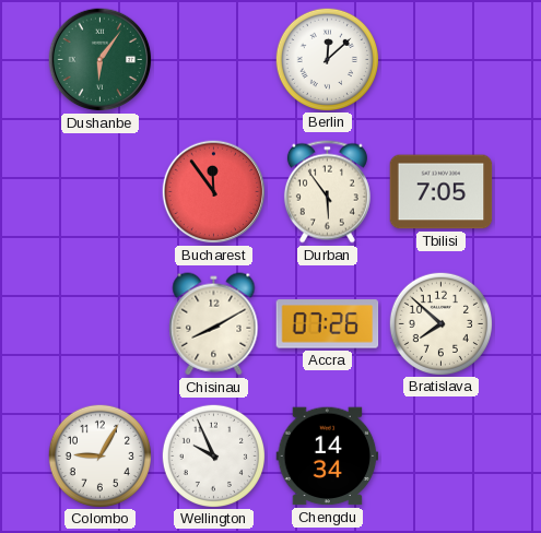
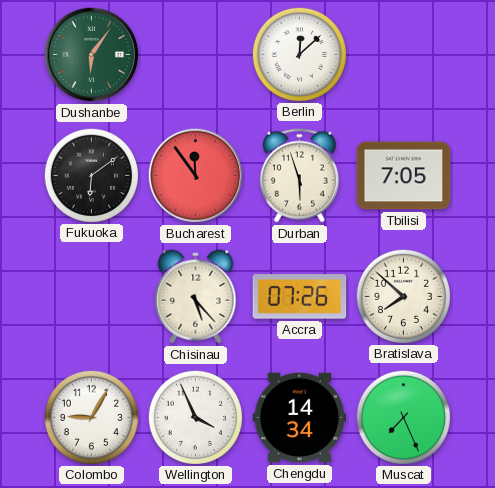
Fukuoka: none -> 6:09
Durban: 5:54 -> 5:57
Chisinau: 8:10 -> 5:23
Wellington: 9:56 -> 3:56
Muscat: none -> 7:26
